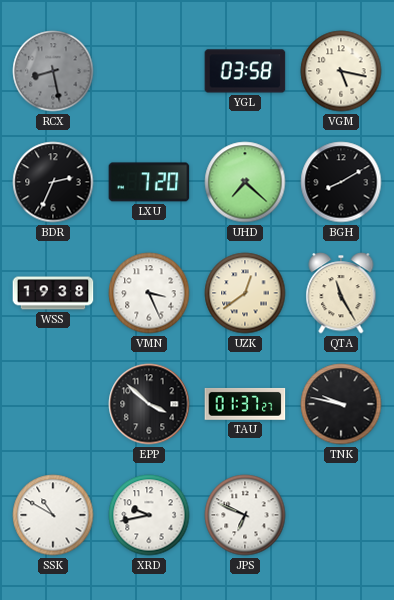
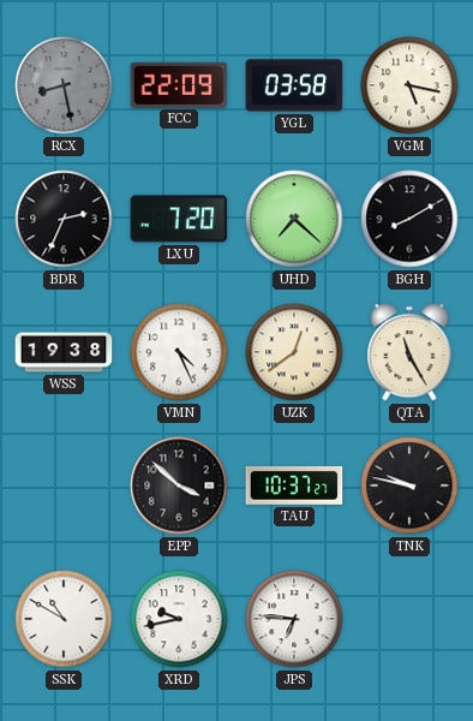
FCC: none -> 22:09
VMN: 3:26 -> 4:26
TAU: 01:37 -> 10:37
JPS: 6:49 -> 6:46
